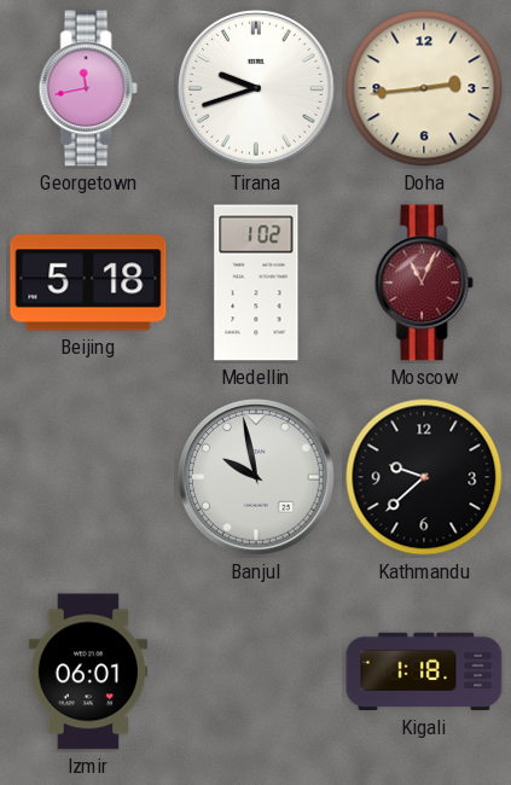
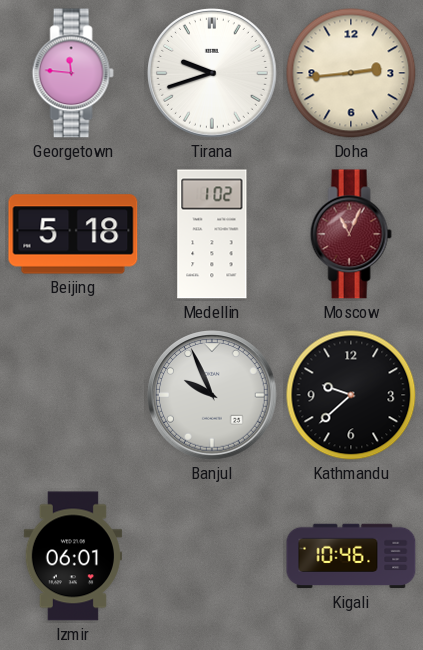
Georgetown: 11:43 -> 11:46
Banjul: 9:58 -> 9:56
Kigali: 1:18 -> 10:46
